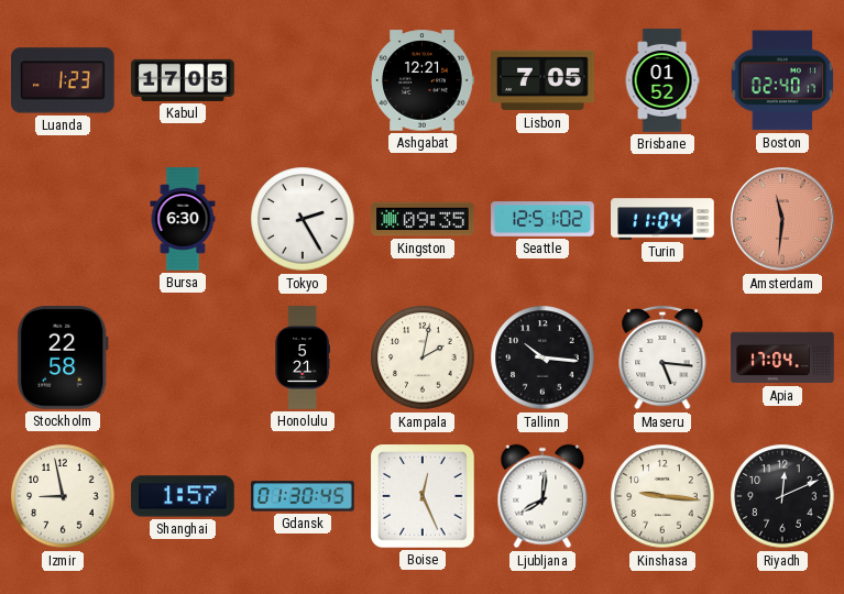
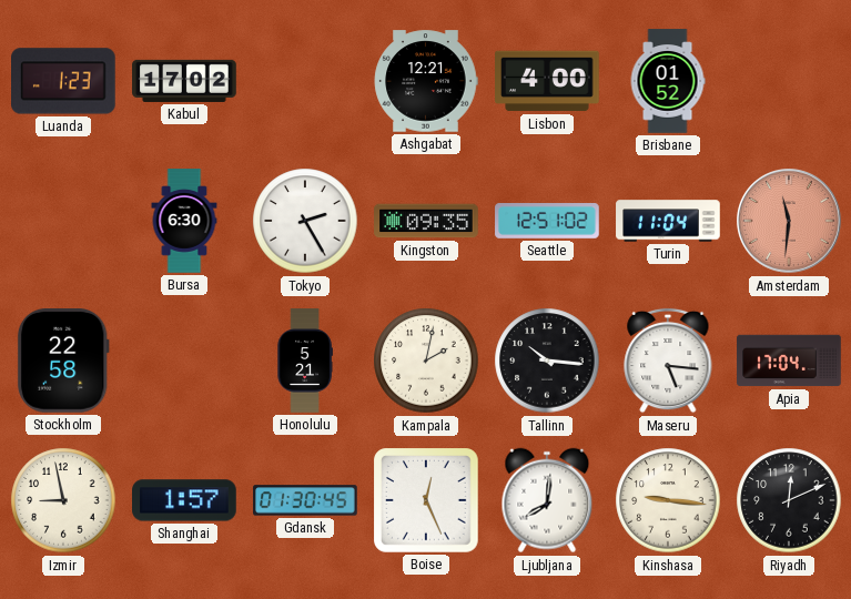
Kabul: 17:05 -> 17:02
Lisbon: 7:05 -> 4:00
Boston: 02:40 -> none
